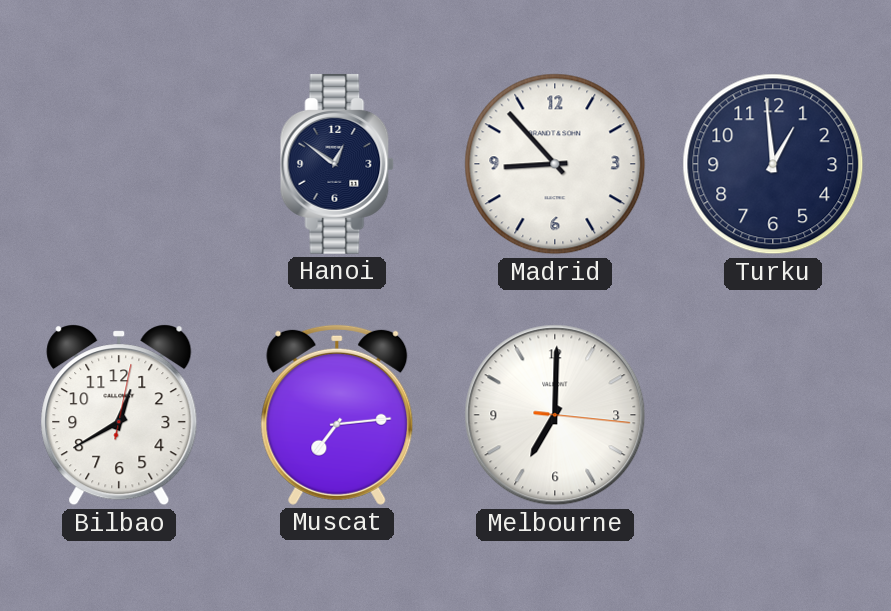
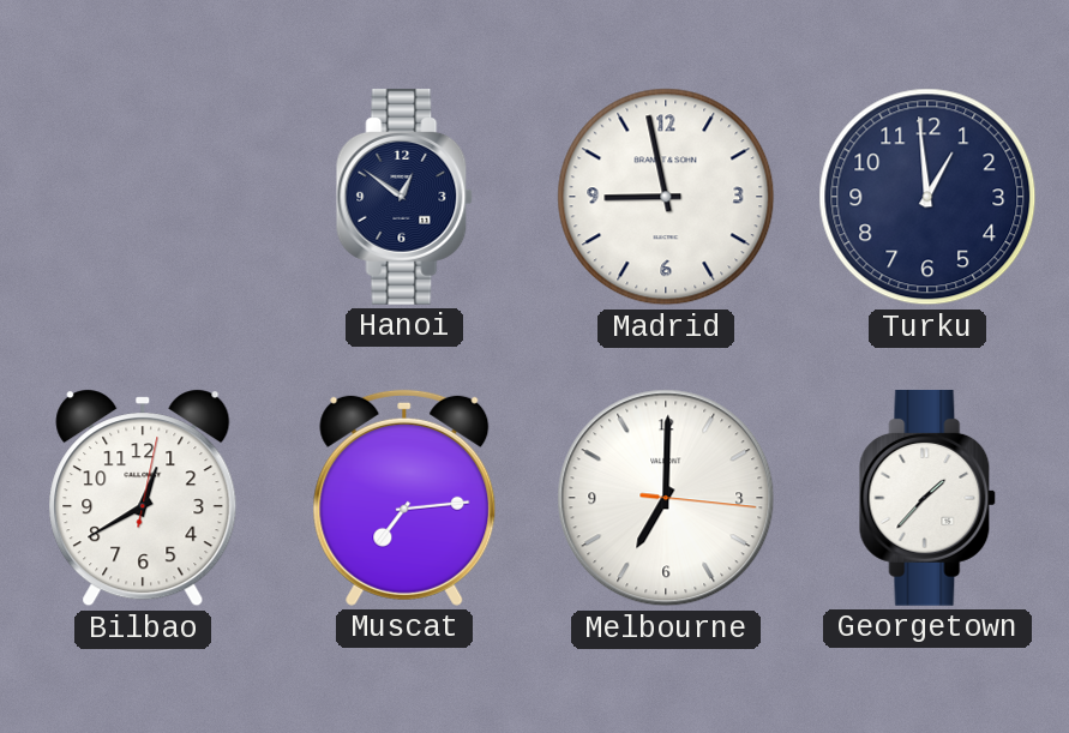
Madrid: 8:53 -> 8:58
Georgetown: none -> 1:37
